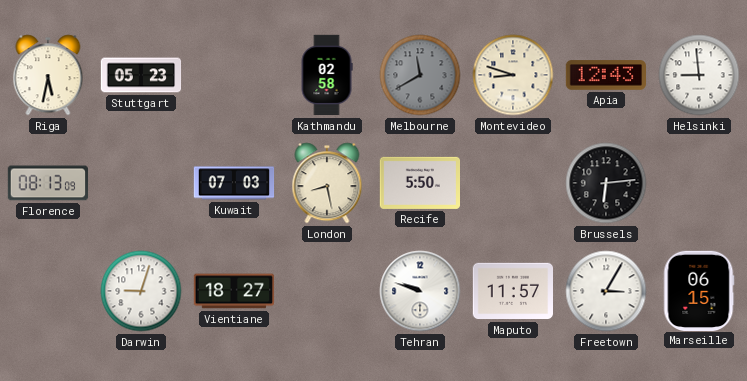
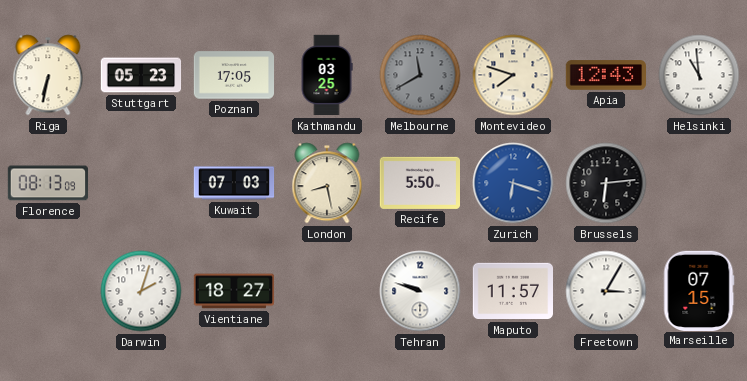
Riga: 5:32 -> 6:32
Poznan: none -> 17:05
Kathmandu: 02:58 -> 03:25
Montevideo: 8:48 -> 7:48
Helsinki: 8:59 -> 10:59
Zurich: none -> 6:18
Darwin: 9:03 -> 2:03
Marseille: 06:15 -> 07:15
